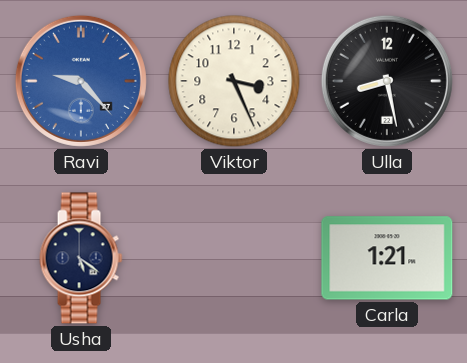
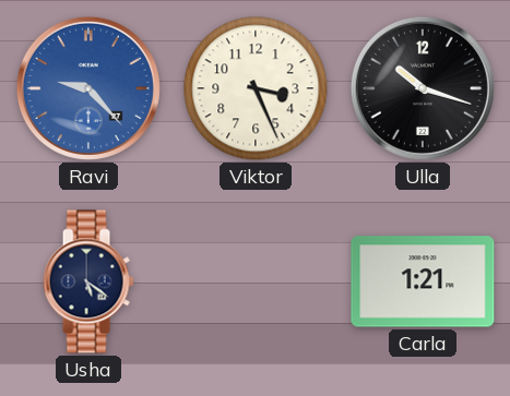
Ulla: 8:28 -> 10:18
